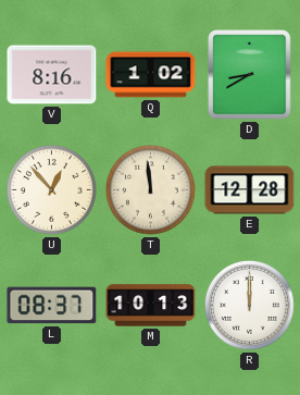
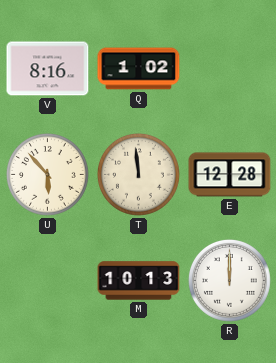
D: 8:40 -> none
U: 12:53 -> 5:53
L: 08:37 -> none
